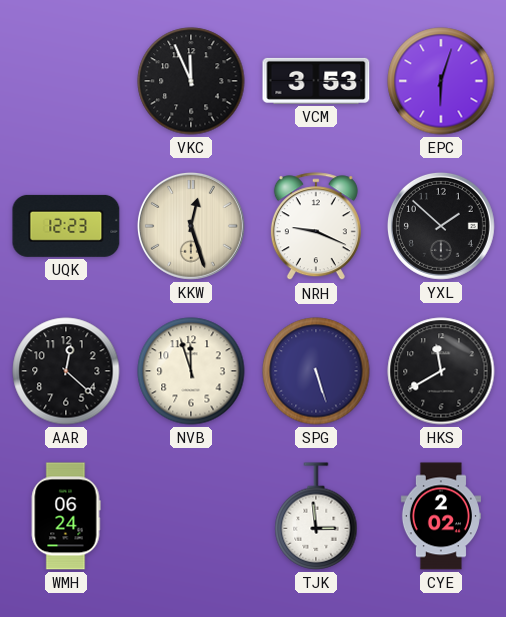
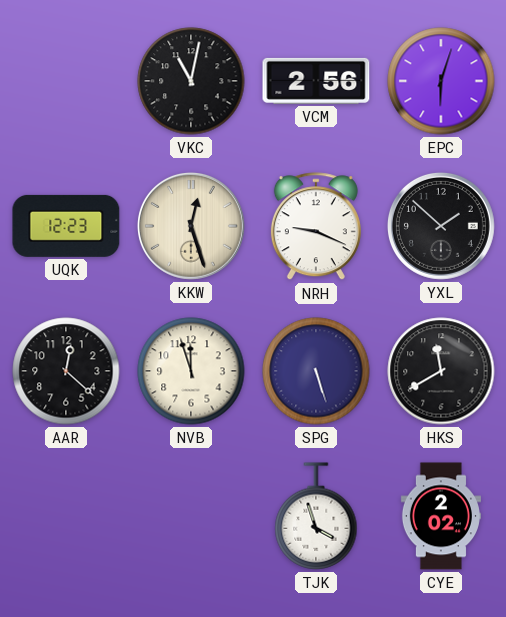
VKC: 11:56 -> 11:02
VCM: 3:53 -> 2:56
WMH: 06:24 -> none
TJK: 2:59 -> 3:57
